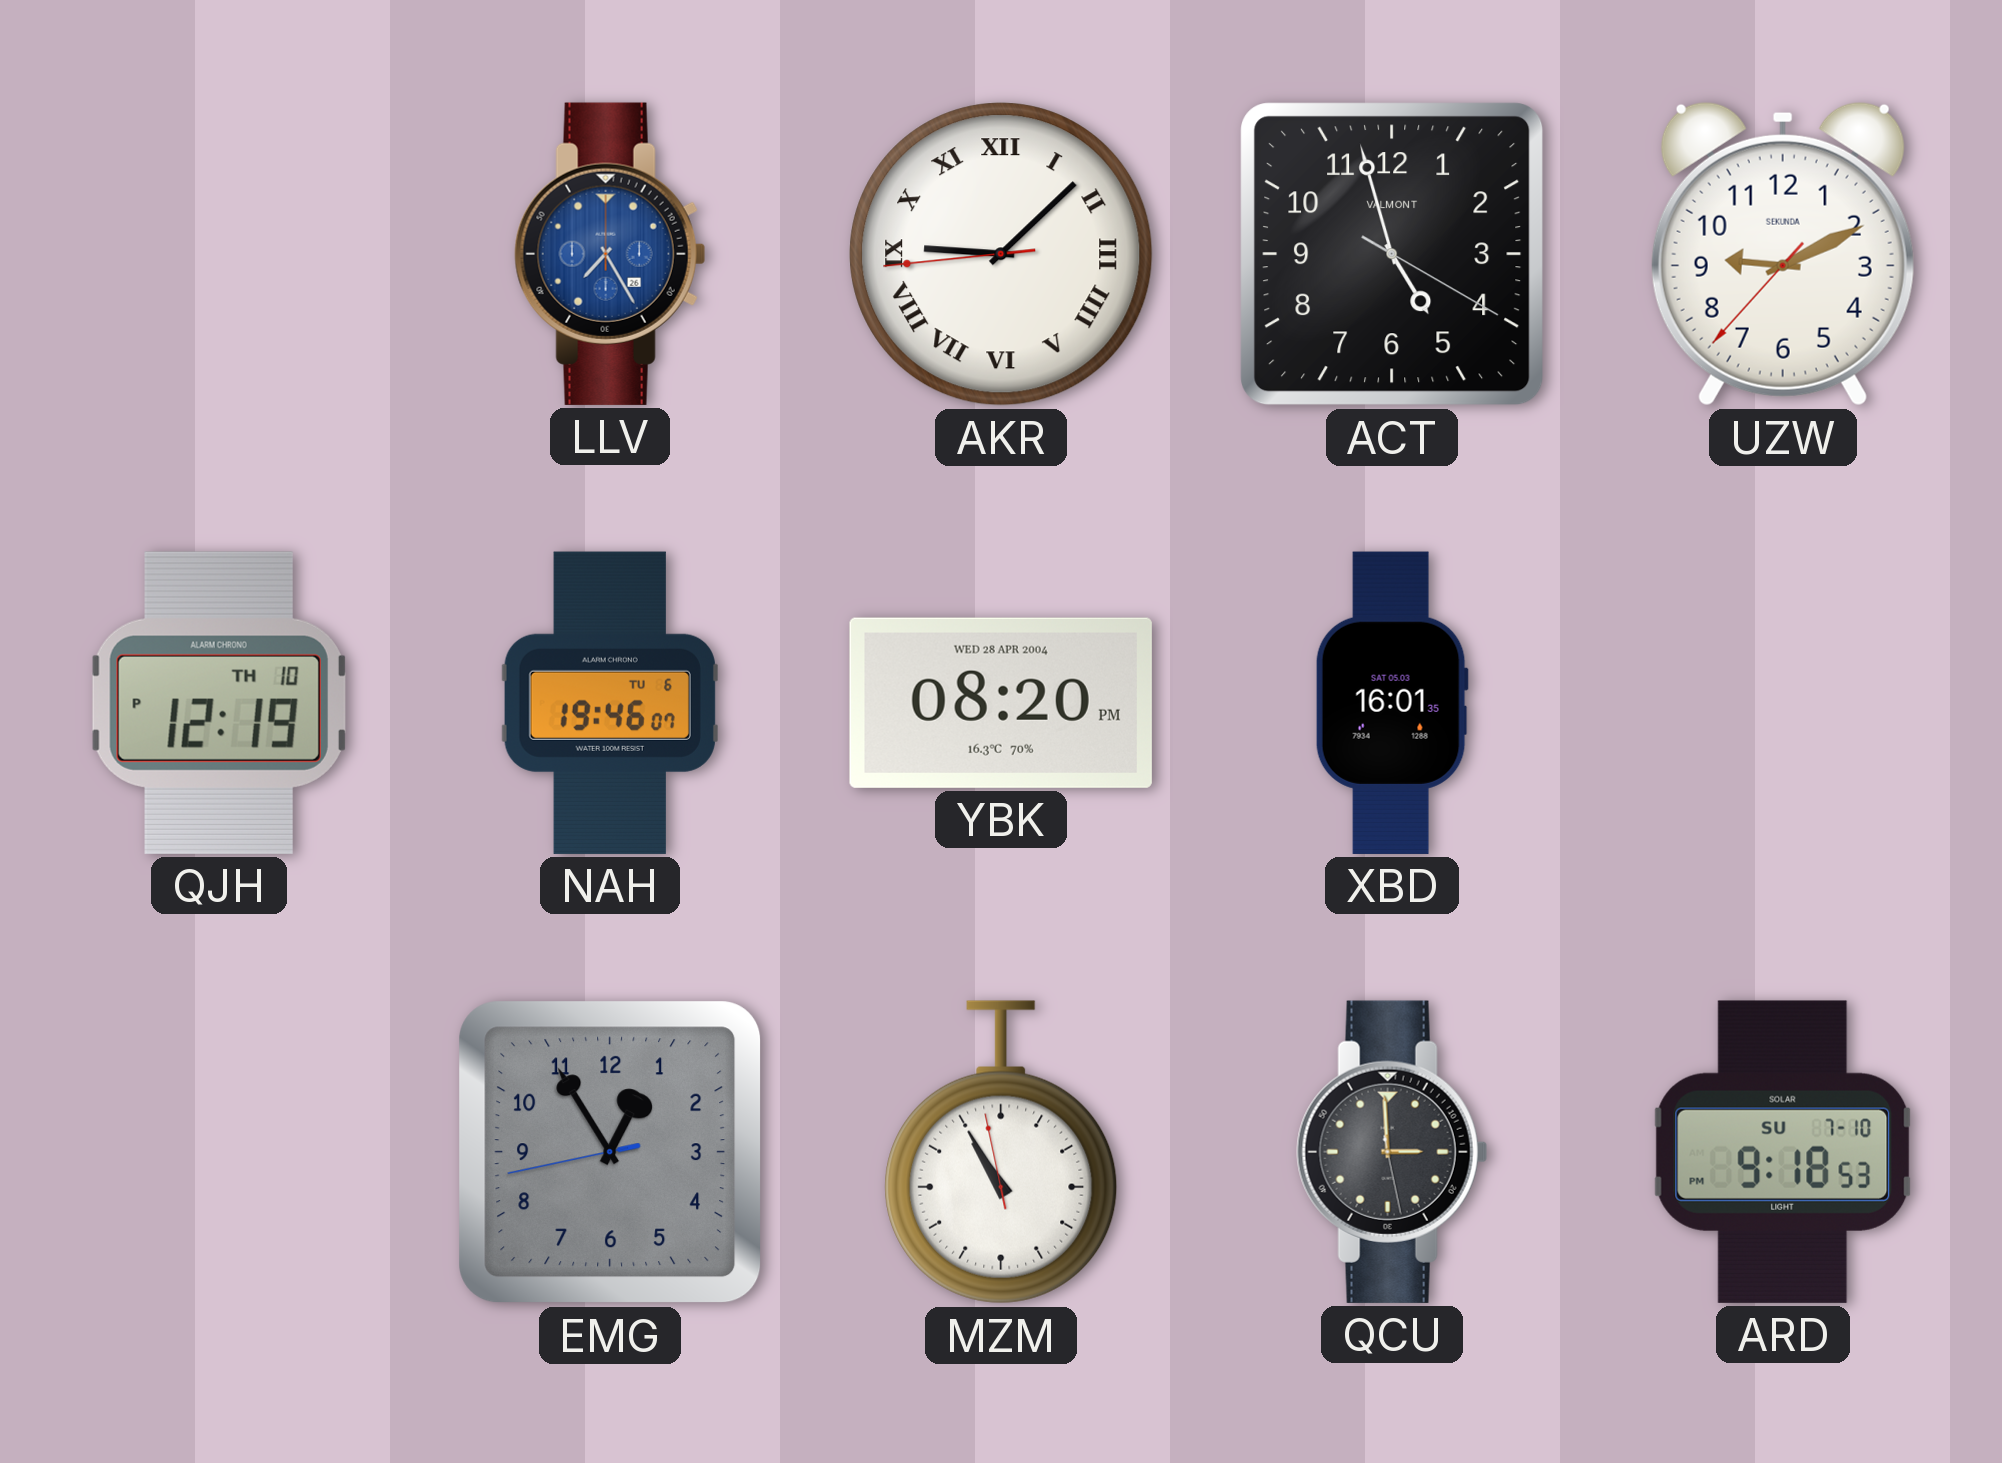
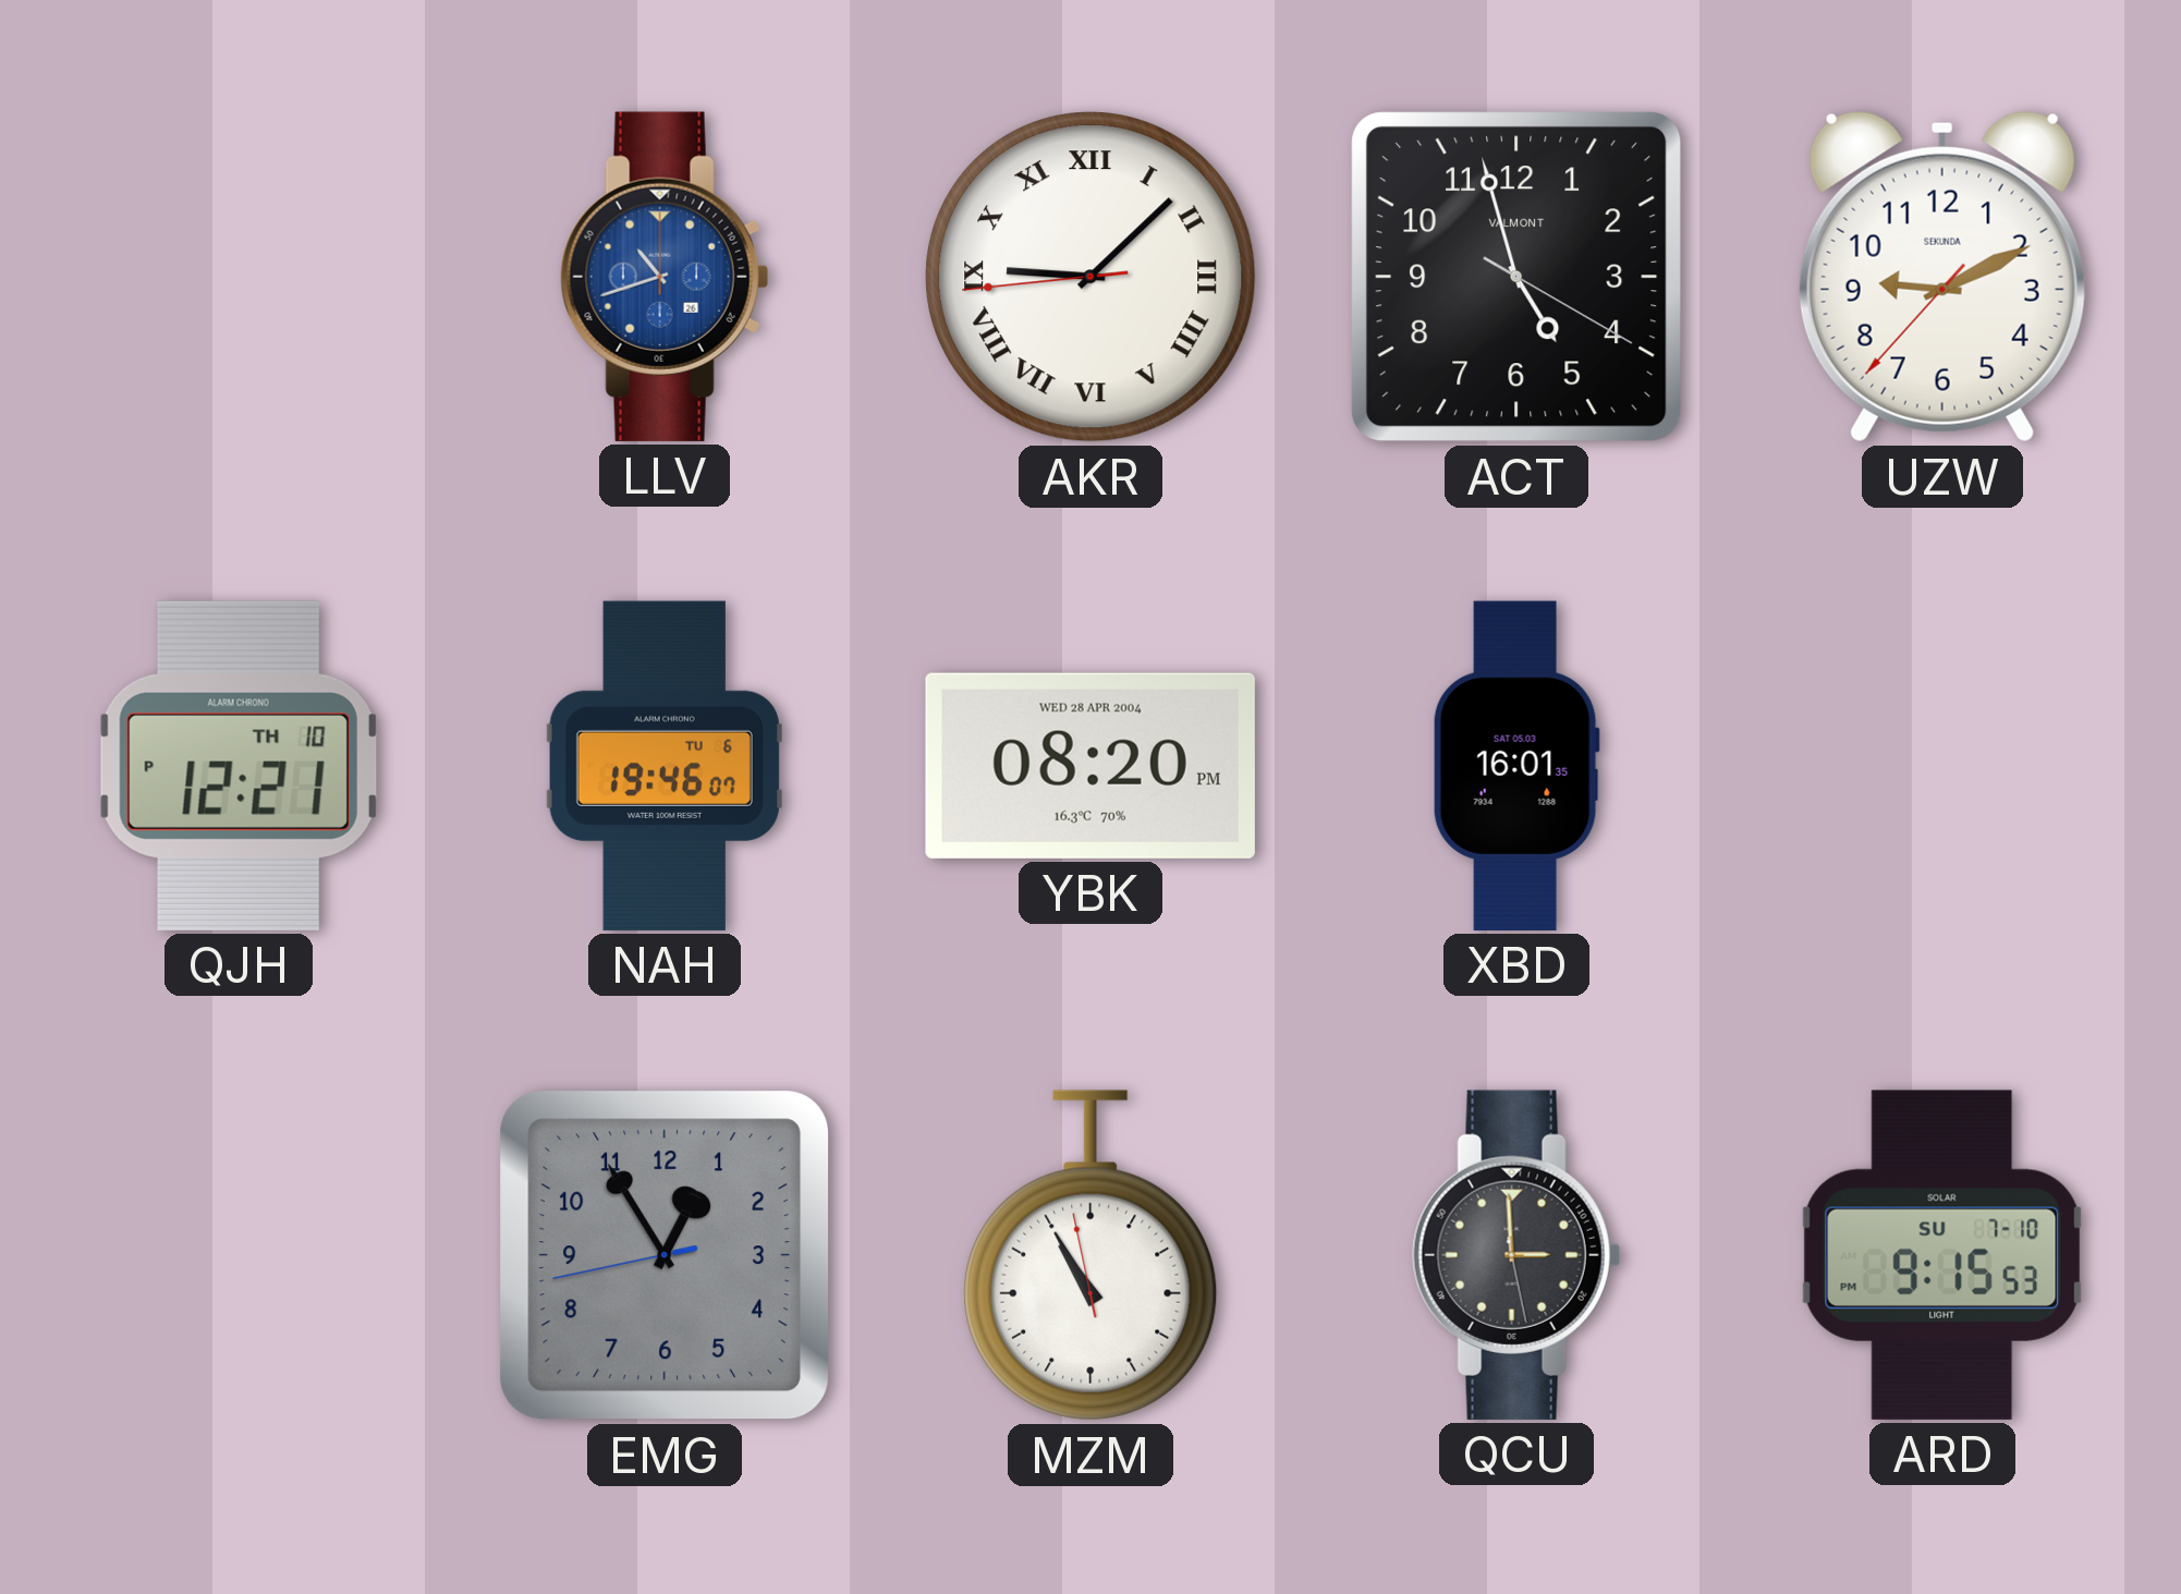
LLV: 7:25 -> 10:42
QJH: 12:19 -> 12:21
ARD: 9:18 -> 9:15
